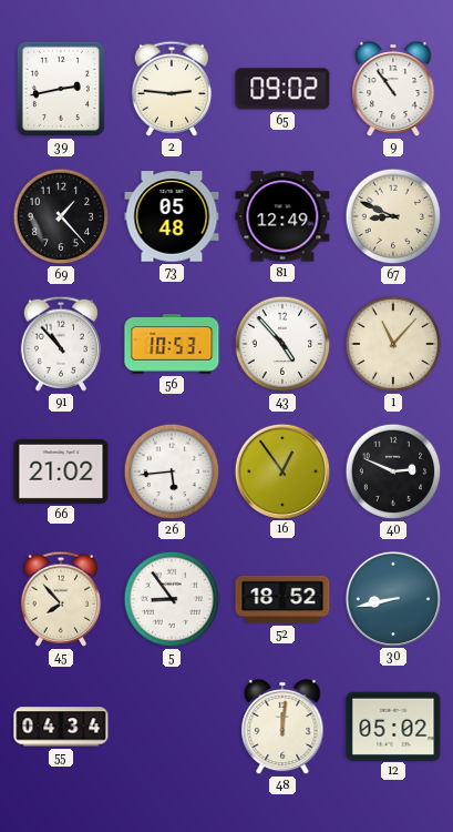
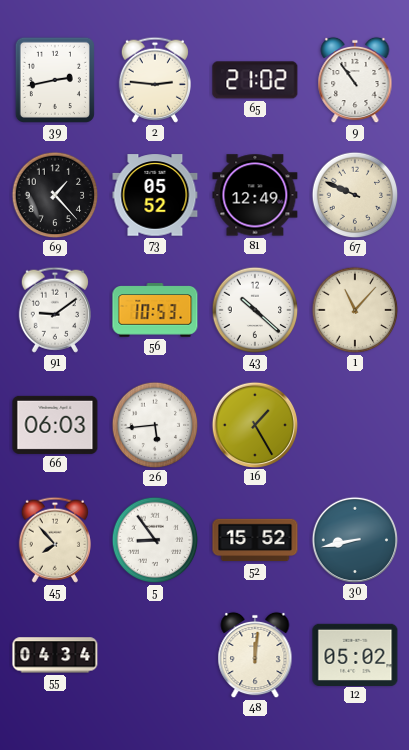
65: 09:02 -> 21:02
73: 05:48 -> 05:52
67: 8:49 -> 9:49
91: 10:53 -> 9:09
43: 4:53 -> 10:22
66: 21:02 -> 06:03
16: 12:54 -> 1:25
40: 2:49 -> none
52: 18:52 -> 15:52
